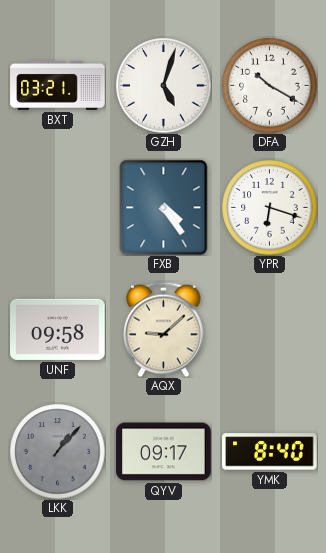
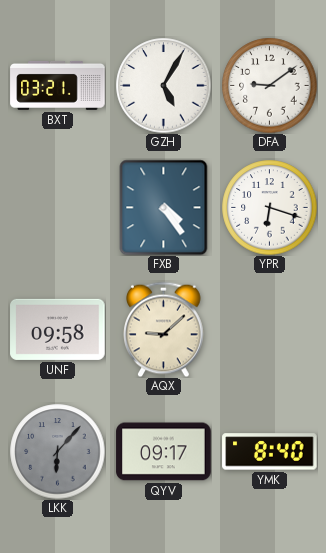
GZH: 5:03 -> 5:05
DFA: 10:20 -> 9:09
LKK: 1:07 -> 6:07
